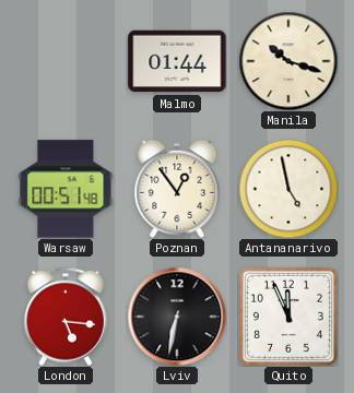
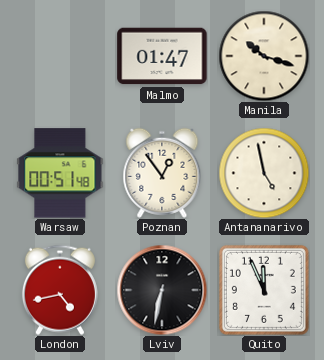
Malmo: 01:44 -> 01:47
London: 5:16 -> 4:43
